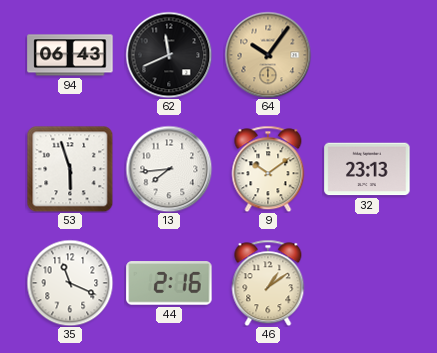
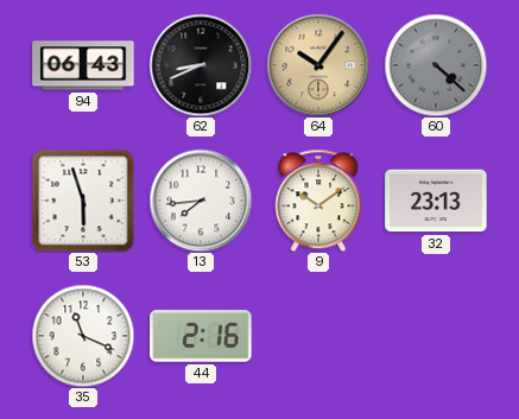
62: 11:41 -> 8:41
60: none -> 4:22
46: 1:09 -> none
